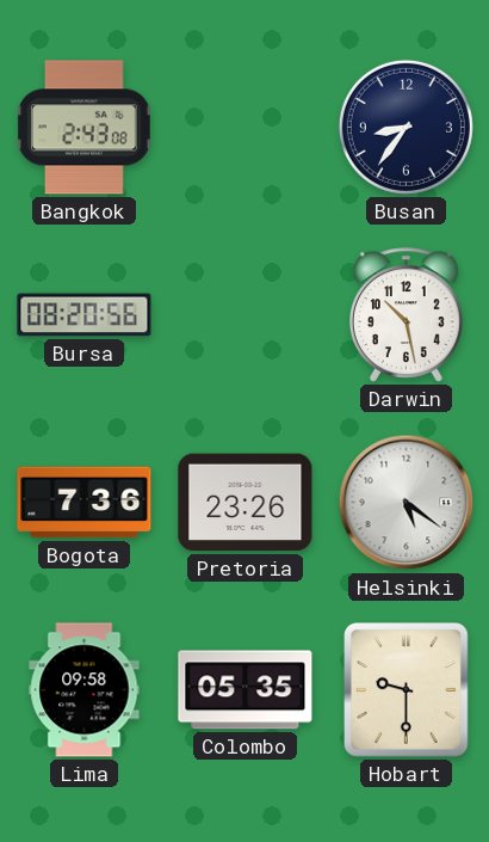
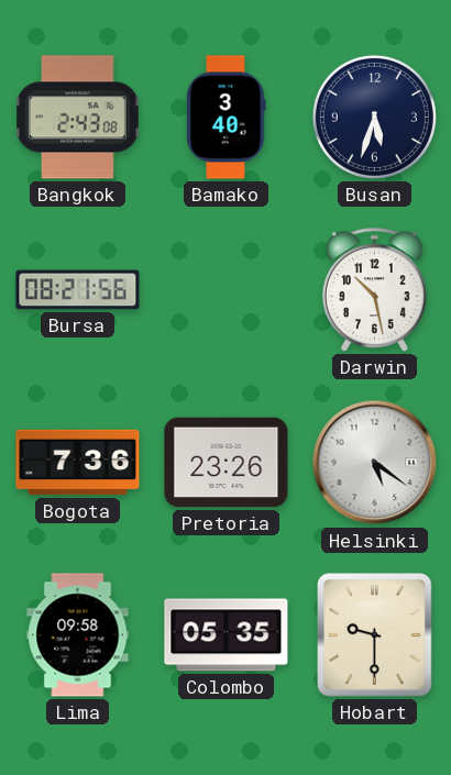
Bamako: none -> 3:40
Busan: 8:36 -> 5:33
Bursa: 08:20 -> 08:21
